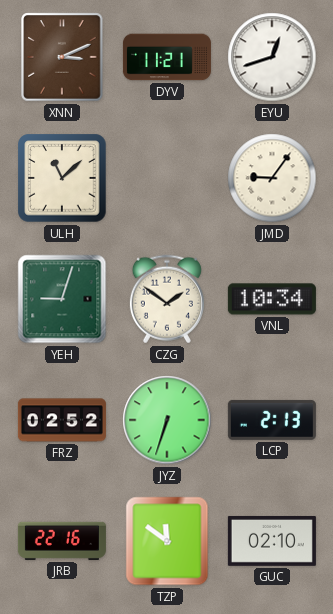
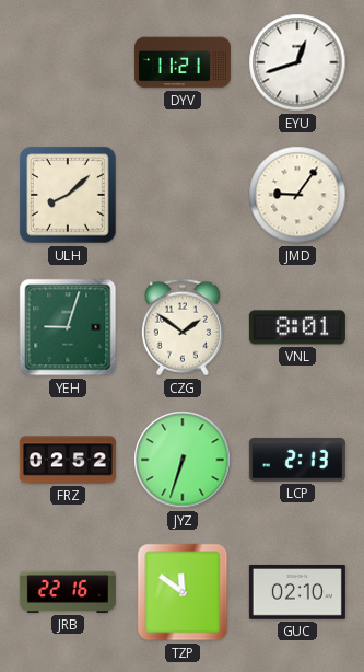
XNN: 3:11 -> none
ULH: 11:08 -> 8:08
VNL: 10:34 -> 8:01
